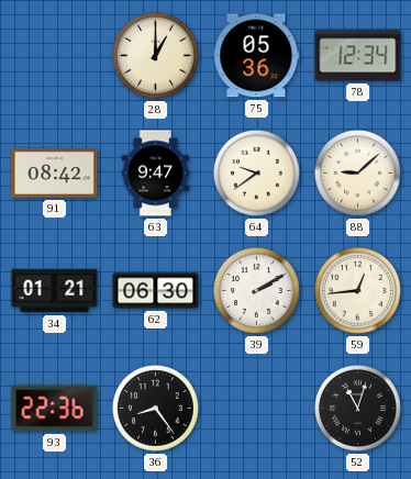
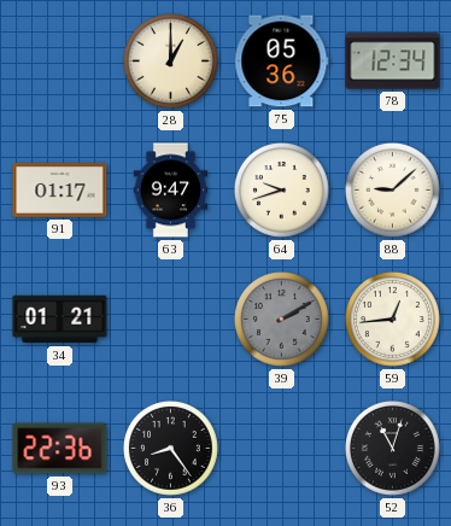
91: 08:42 -> 01:17
64: 9:39 -> 9:42
62: 06:30 -> none
39 dial: white -> grey
